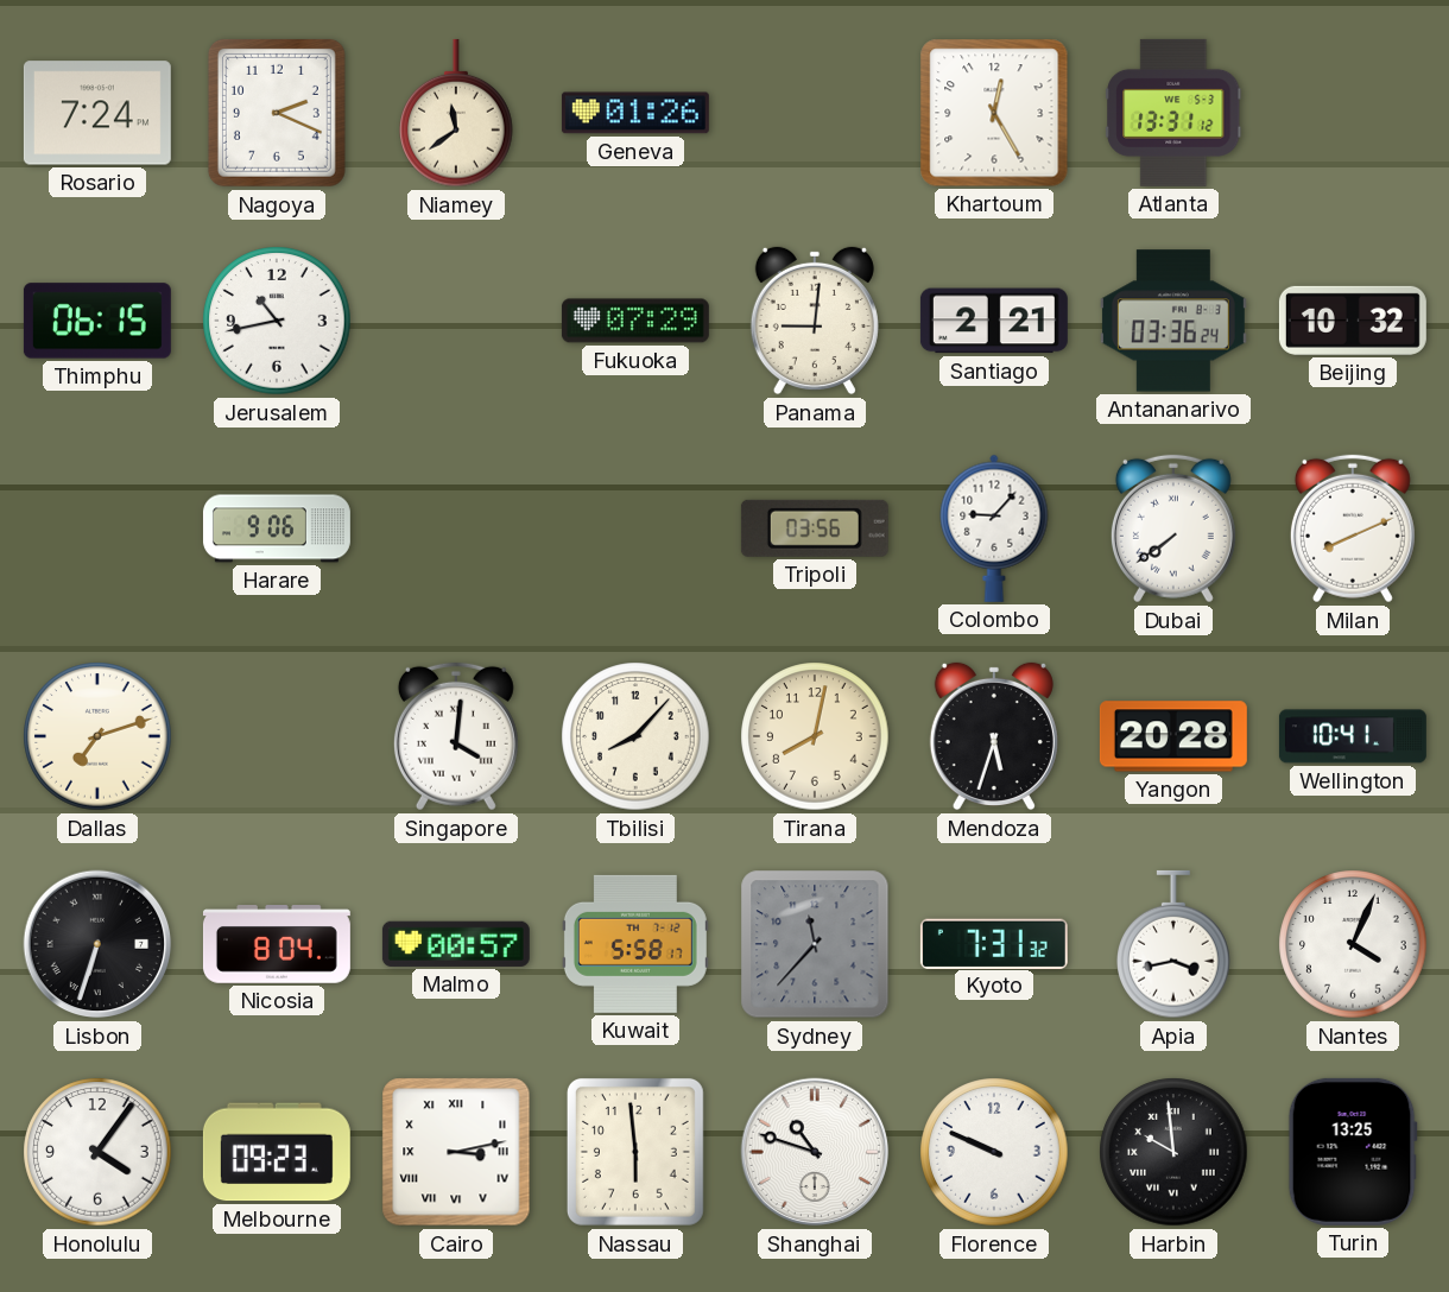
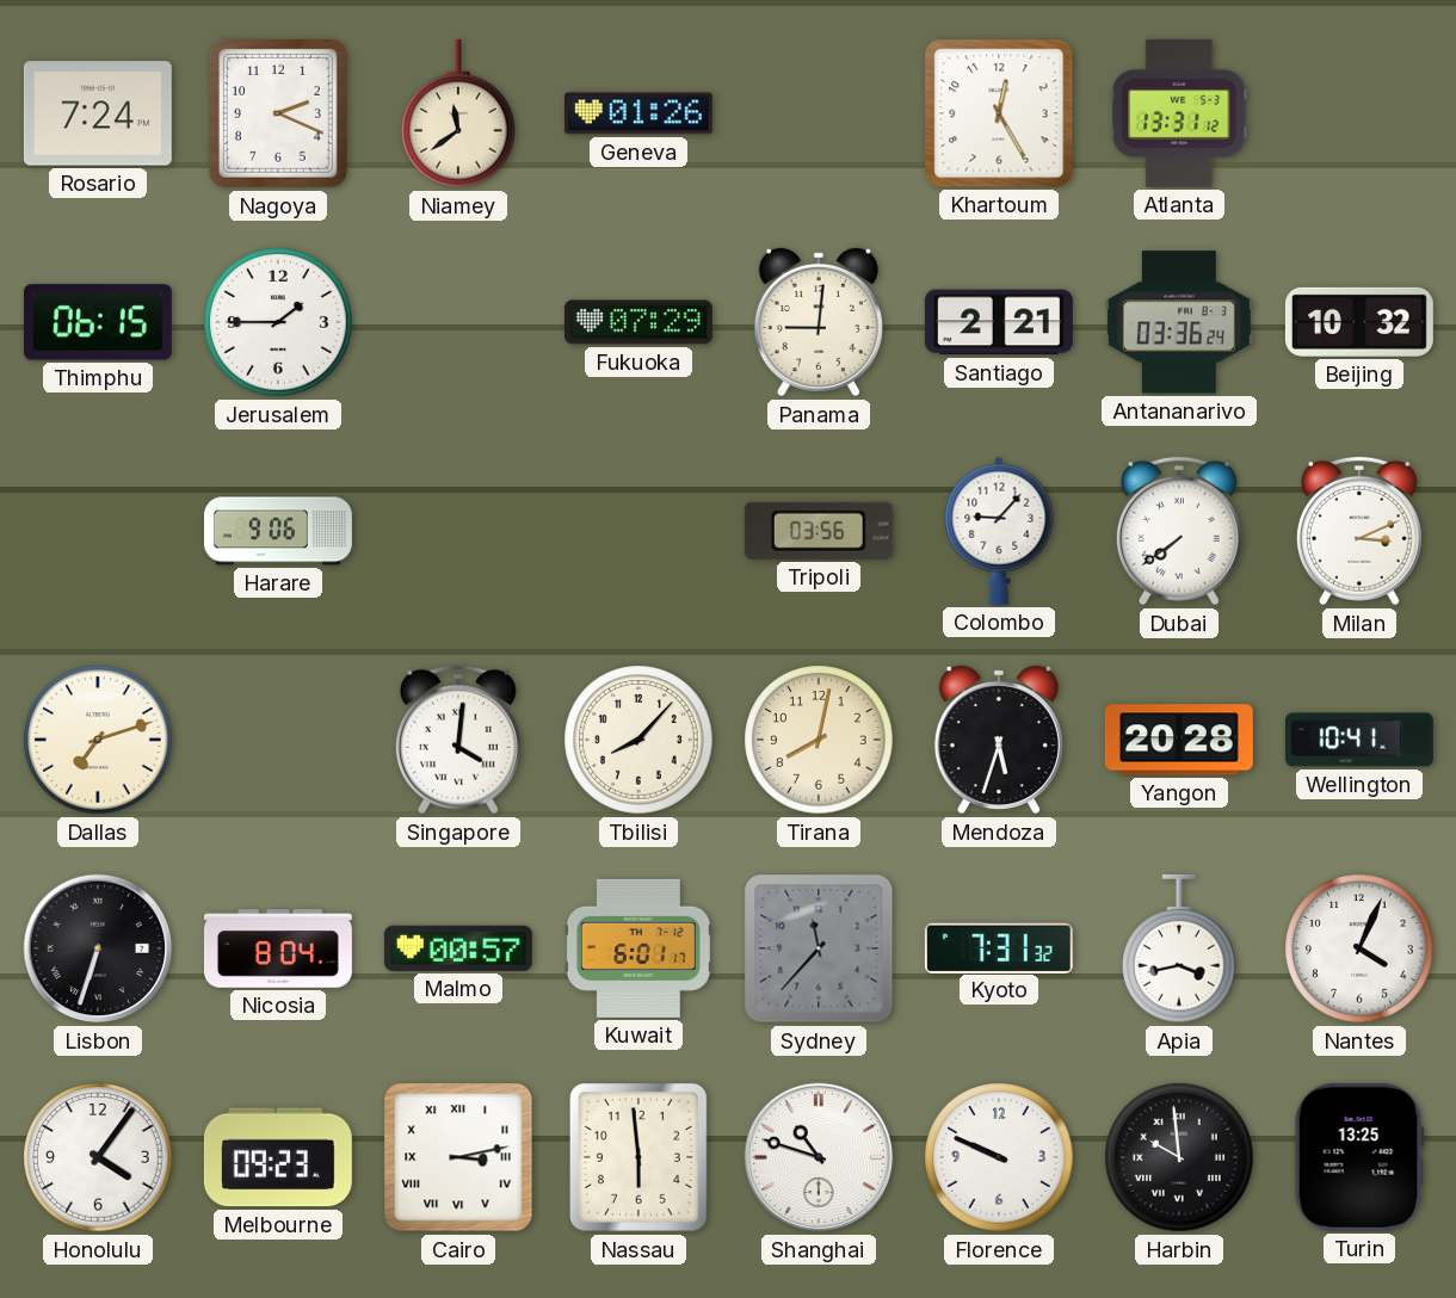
Jerusalem: 10:43 -> 1:45
Milan: 8:11 -> 3:11
Kuwait: 5:58 -> 6:01
